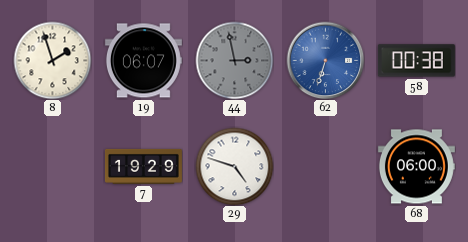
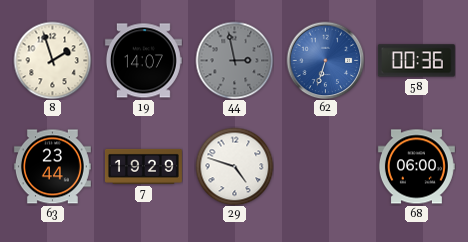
19: 06:07 -> 14:07
58: 00:38 -> 00:36
63: none -> 23:44
